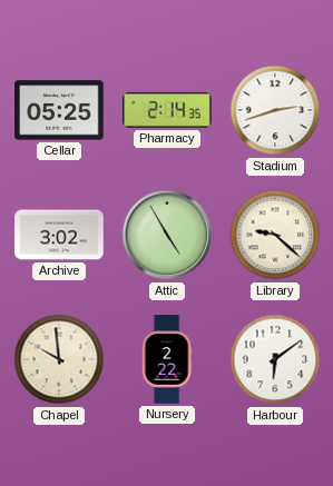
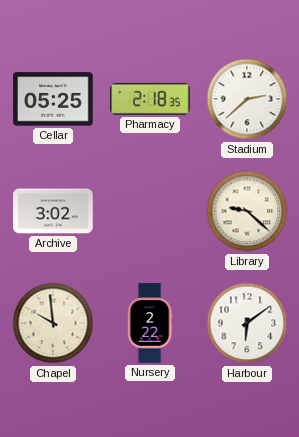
Pharmacy: 2:14 -> 2:18
Stadium: 2:42 -> 2:38
Attic: 4:55 -> none
